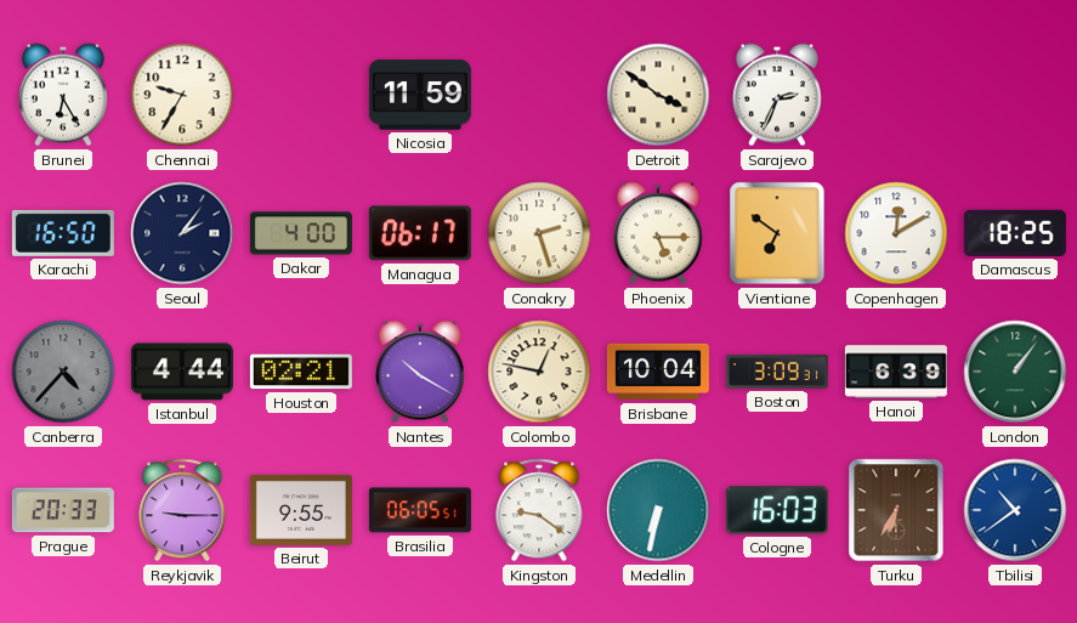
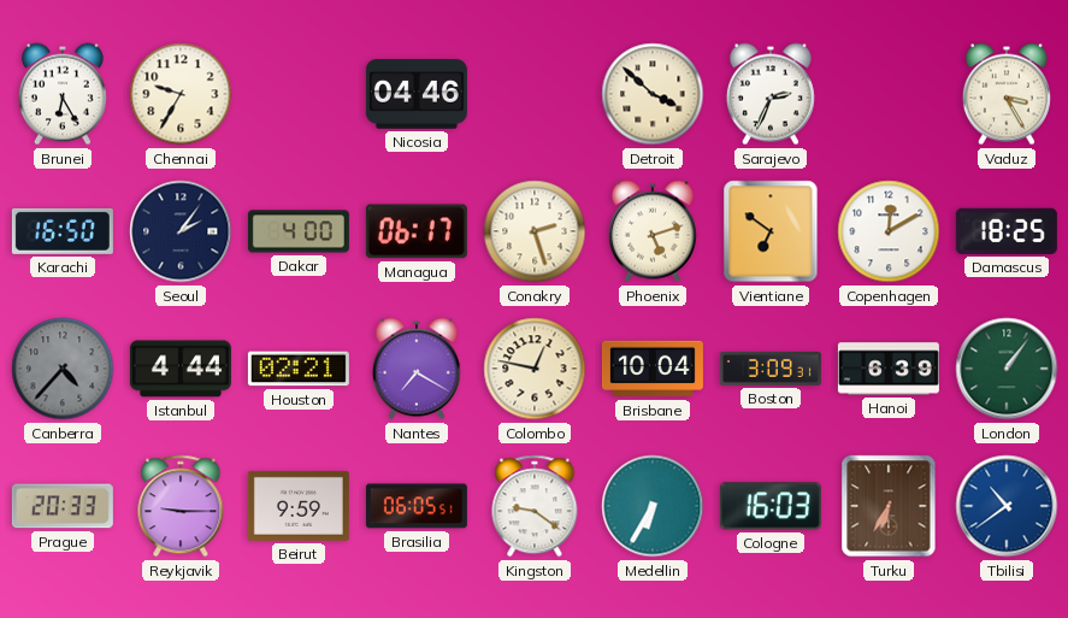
Nicosia: 11:59 -> 04:46
Detroit: 3:51 -> 3:52
Vaduz: none -> 3:25
Phoenix: 5:15 -> 5:12
Nantes: 10:20 -> 7:20
Beirut: 9:55 -> 9:59
Medellin: 6:32 -> 6:35
